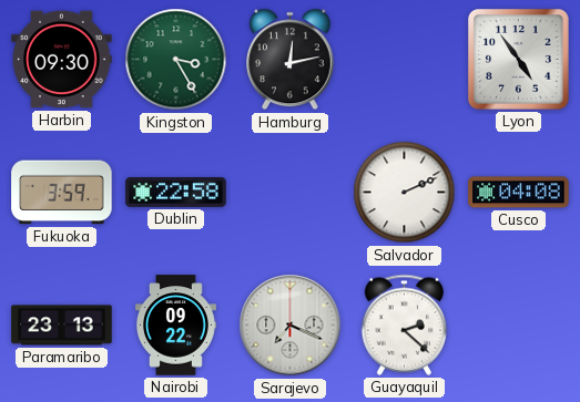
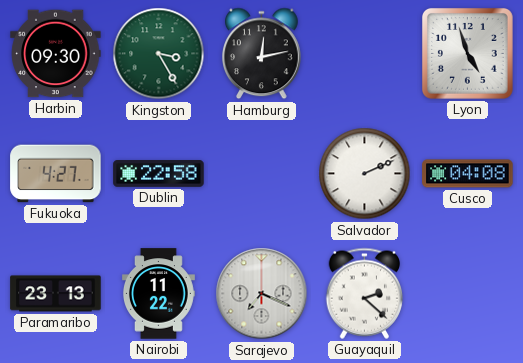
Lyon: 4:54 -> 4:57
Fukuoka: 3:59 -> 4:27
Nairobi: 09:22 -> 11:22
